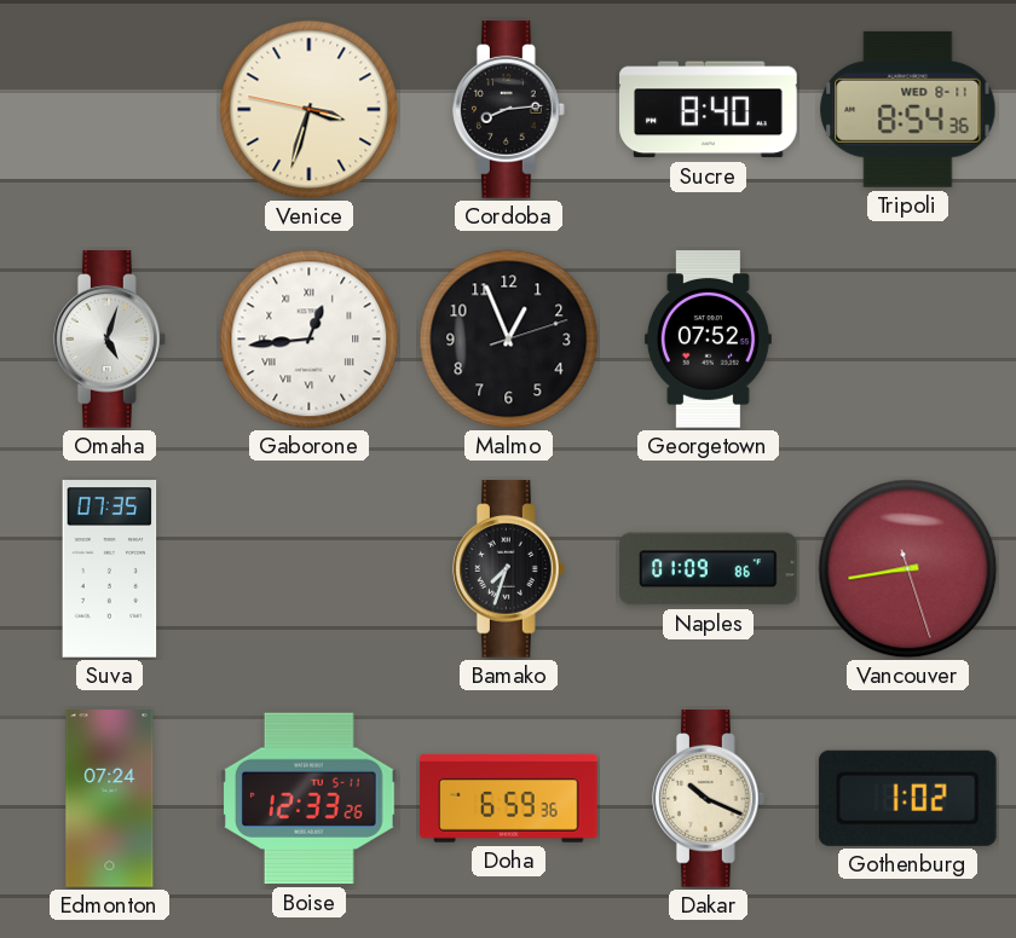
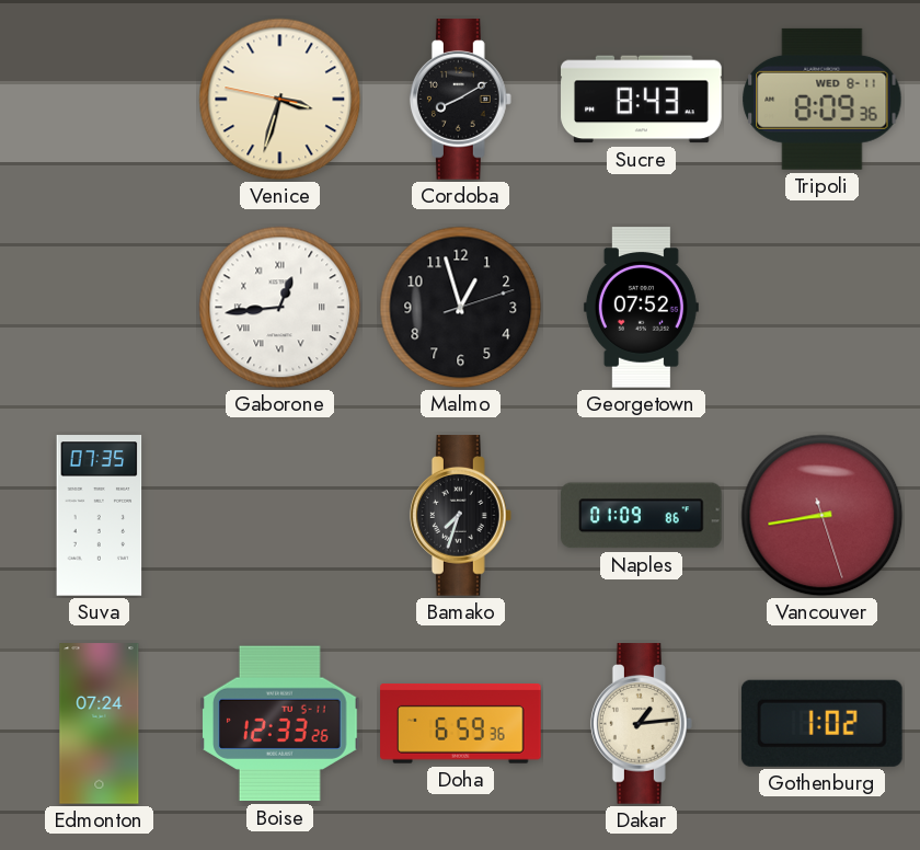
Cordoba: 8:14 -> 8:10
Sucre: 8:40 -> 8:43
Tripoli: 8:54 -> 8:09
Omaha: 5:03 -> none
Malmo: 12:56 -> 12:57
Dakar: 10:19 -> 1:14
